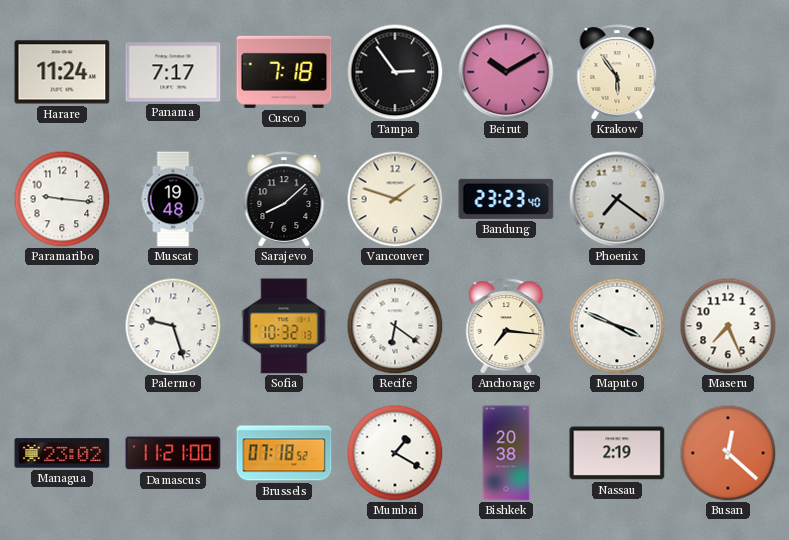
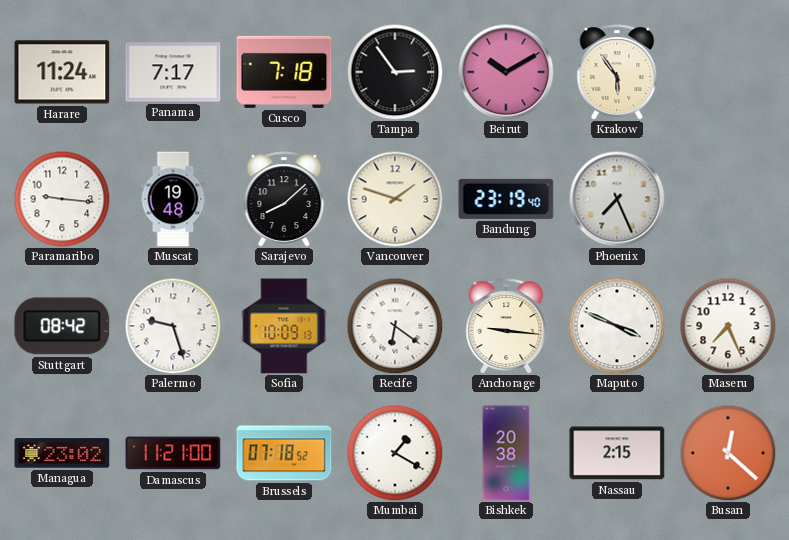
Bandung: 23:23 -> 23:19
Phoenix: 7:21 -> 7:26
Stuttgart: none -> 08:42
Sofia: 10:32 -> 10:09
Anchorage: 7:16 -> 9:16
Nassau: 2:19 -> 2:15
